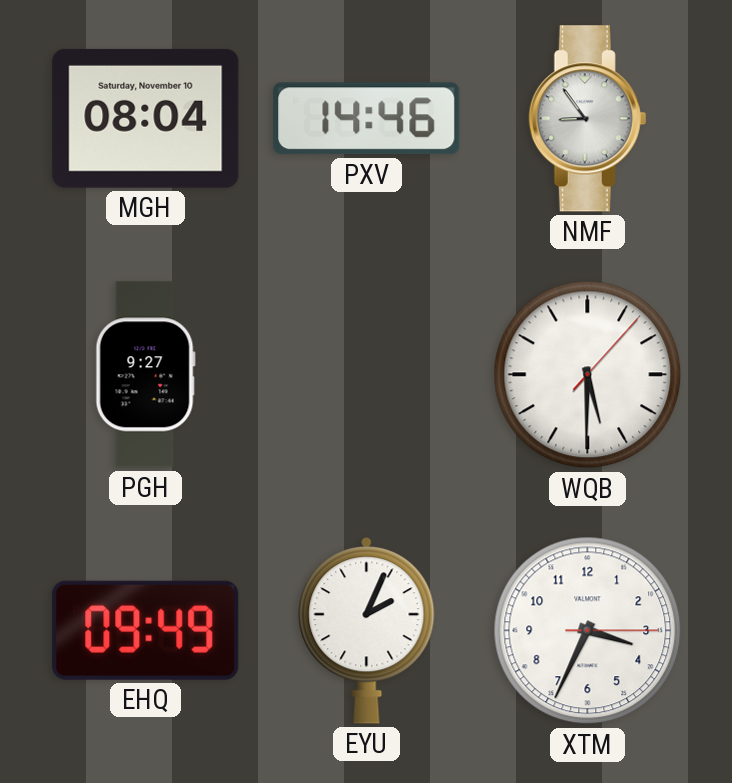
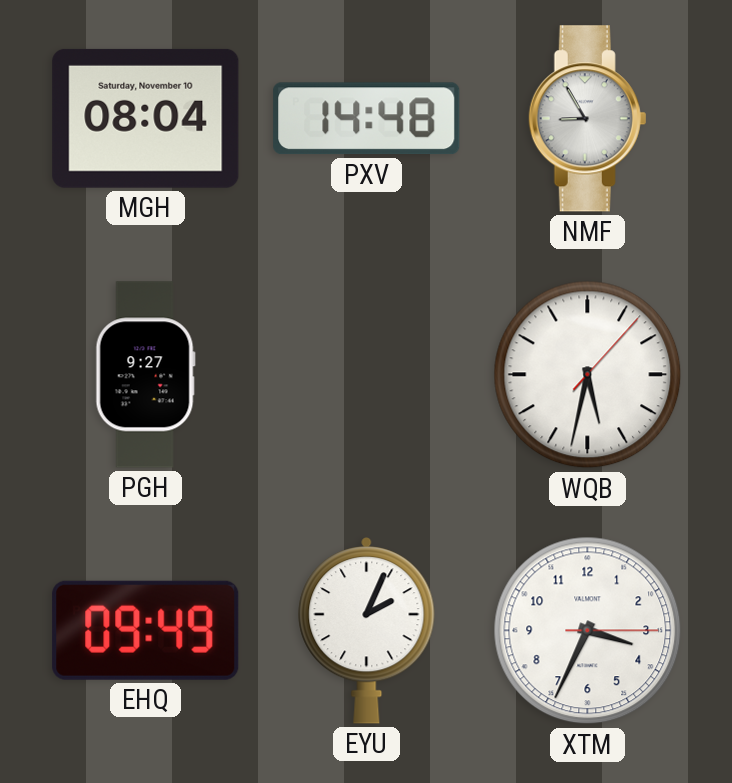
PXV: 14:46 -> 14:48
NMF: 8:54 -> 8:55
WQB: 5:30 -> 5:32
